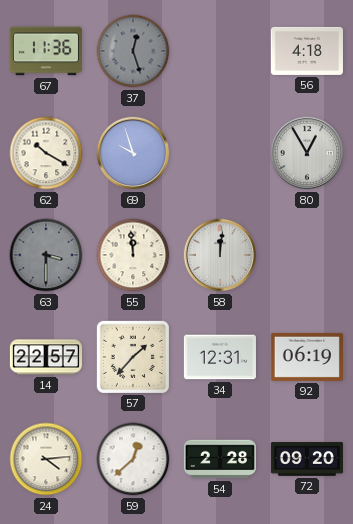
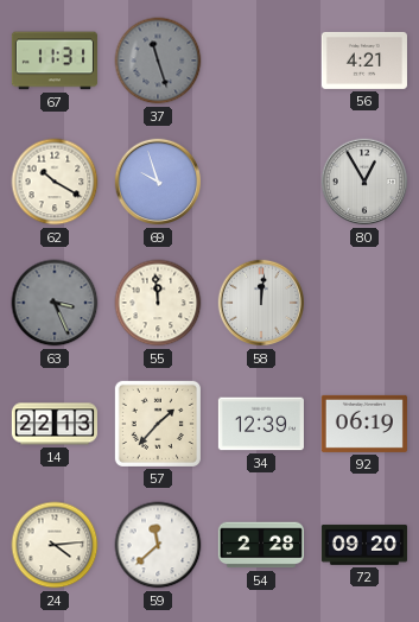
67: 11:36 -> 11:31
37: 12:27 -> 11:27
56: 4:18 -> 4:21
63: 3:30 -> 3:26
14: 22:57 -> 22:13
34: 12:31 -> 12:39
59: 12:38 -> 11:38
